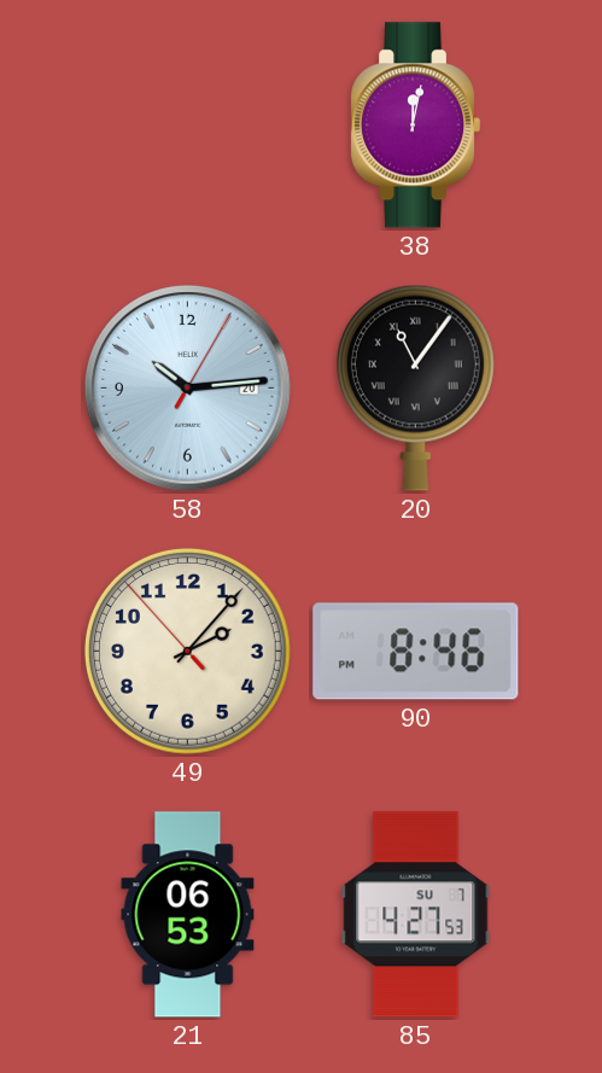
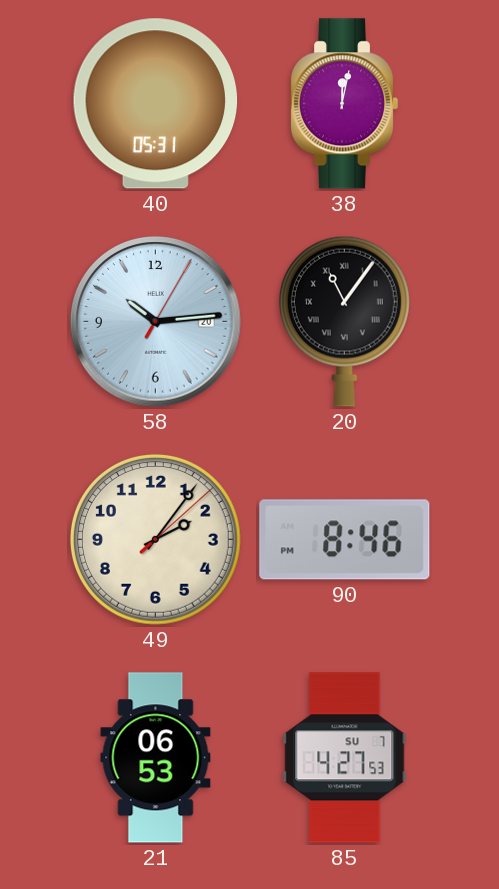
40: none -> 05:31
49: 2:06:53 -> 2:06:08
